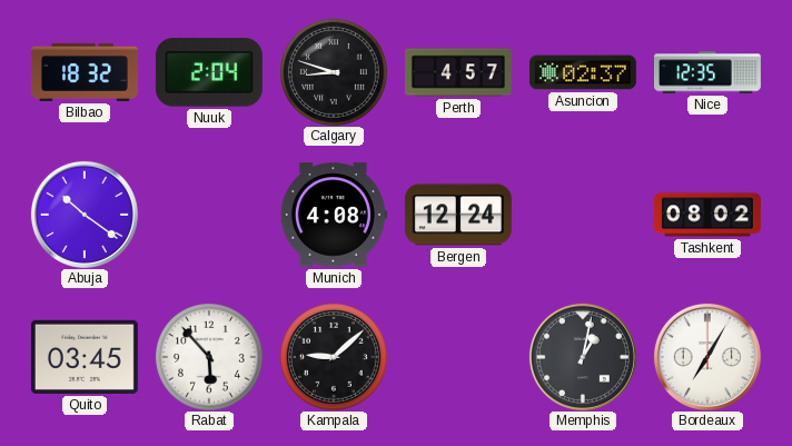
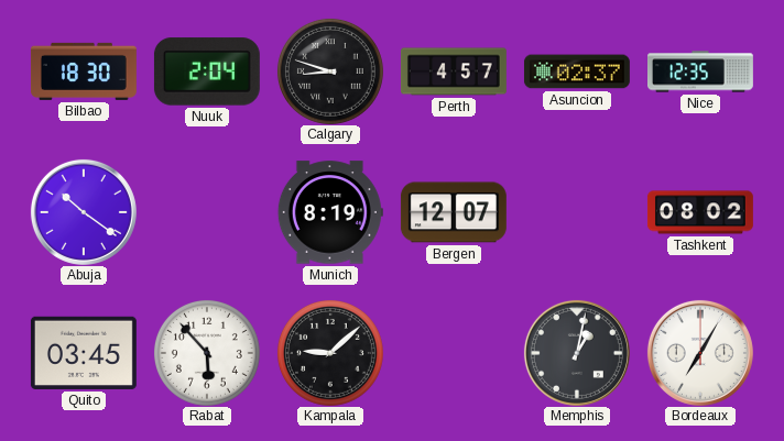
Bilbao: 18:32 -> 18:30
Munich: 4:08 -> 8:19
Bergen: 12:24 -> 12:07
